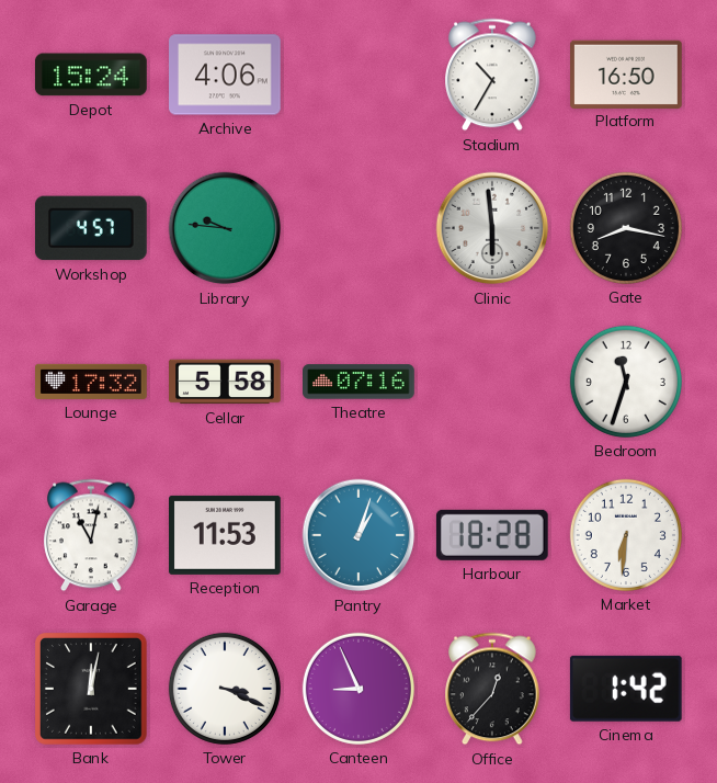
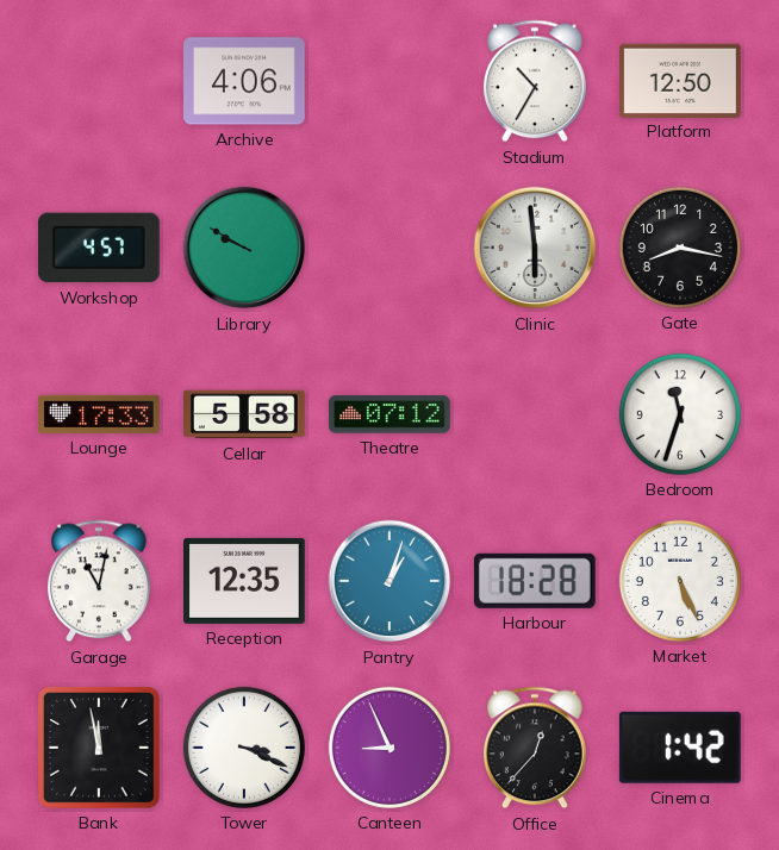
Depot: 15:24 -> none
Platform: 16:50 -> 12:50
Library: 9:46 -> 9:50
Lounge: 17:32 -> 17:33
Theatre: 07:16 -> 07:12
Reception: 11:53 -> 12:35
Market: 6:31 -> 5:26
Bank: 12:02 -> 11:58
